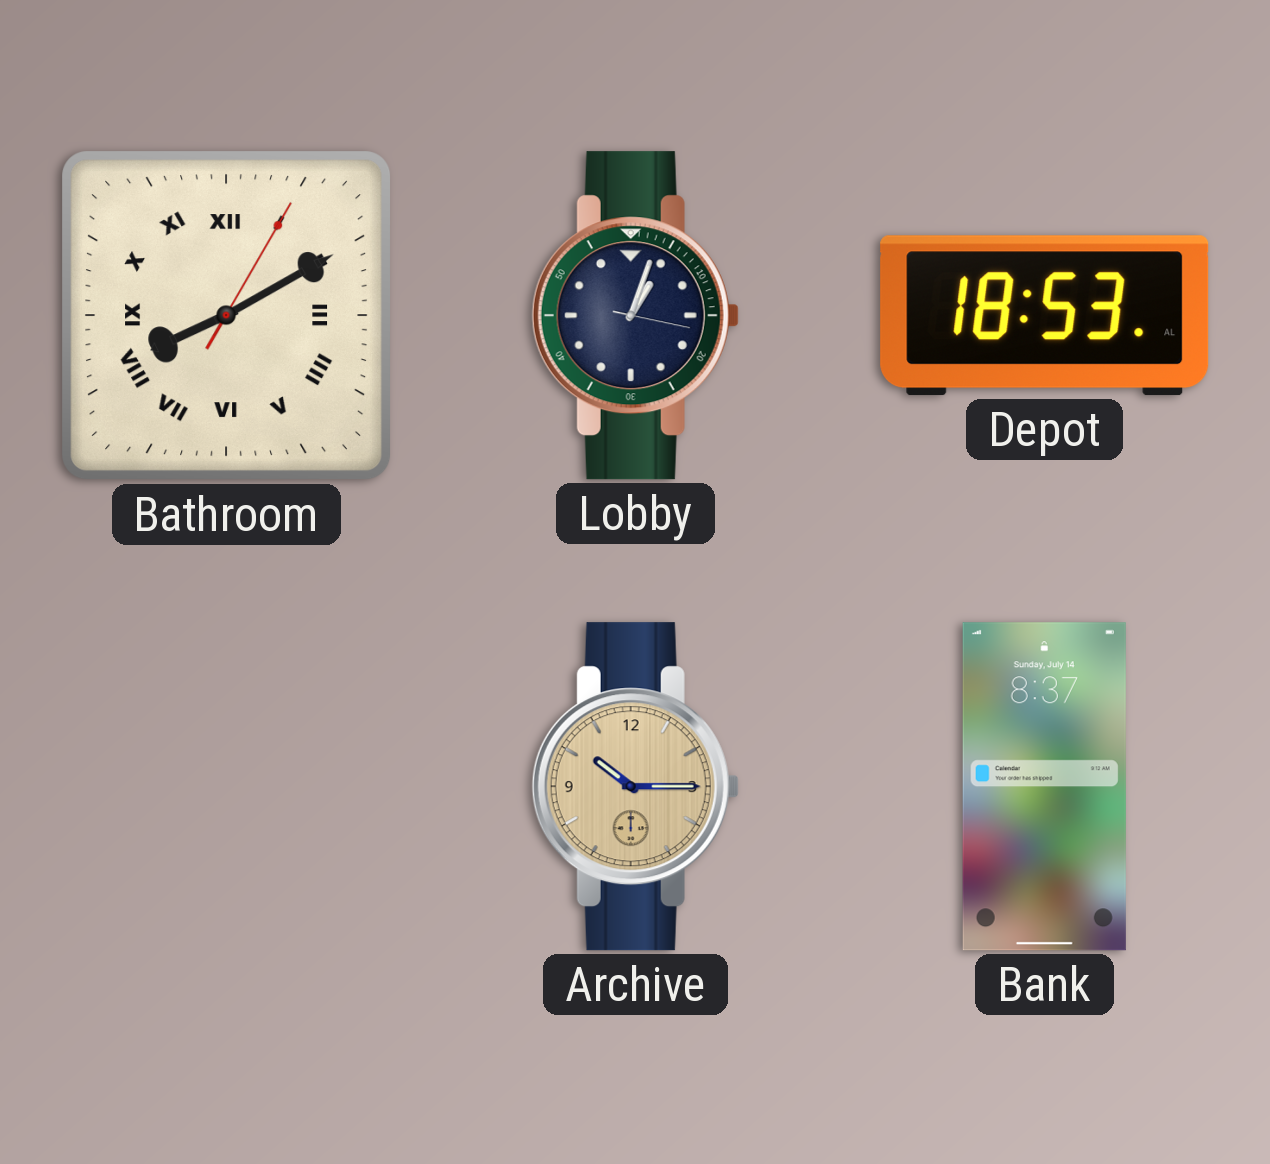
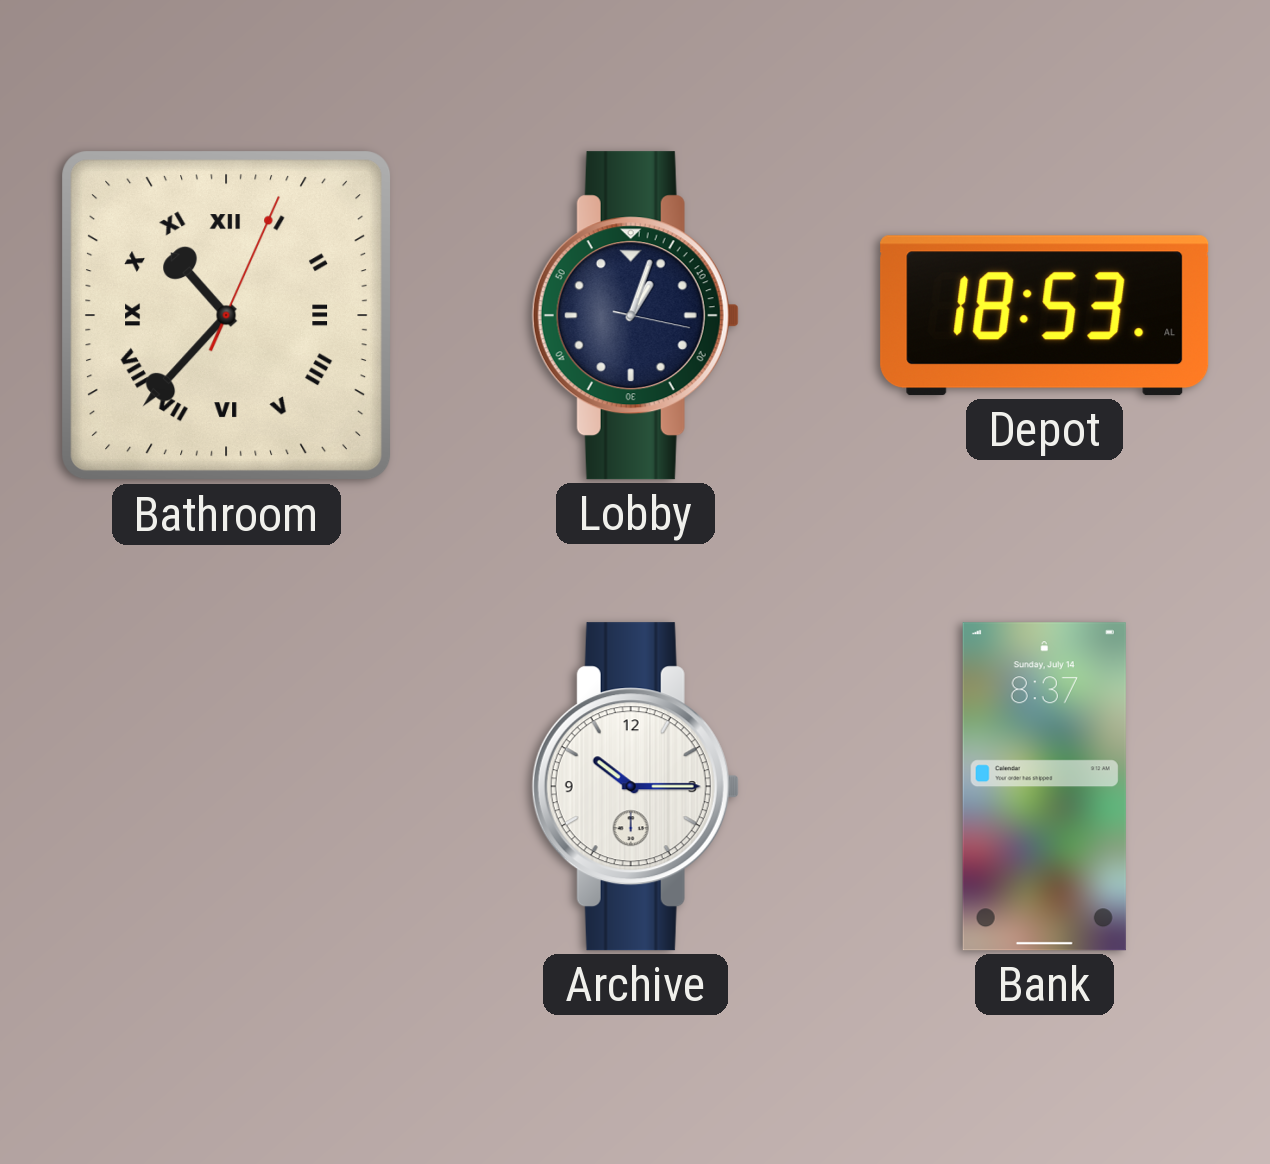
Bathroom: 8:10 -> 10:37
Archive dial: champagne -> white
